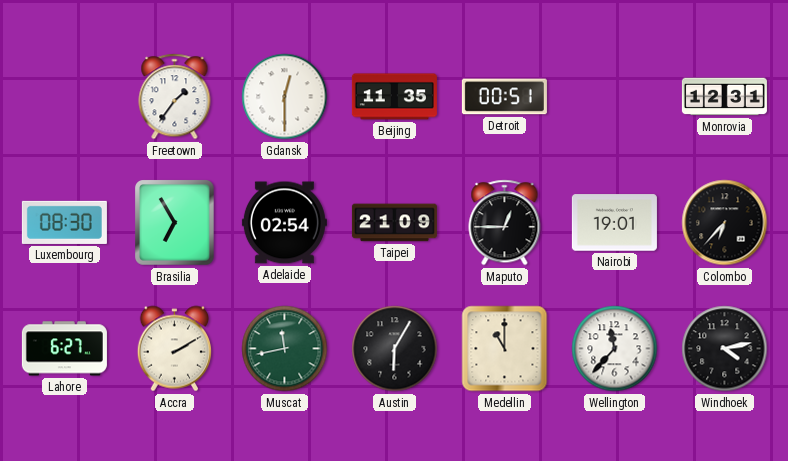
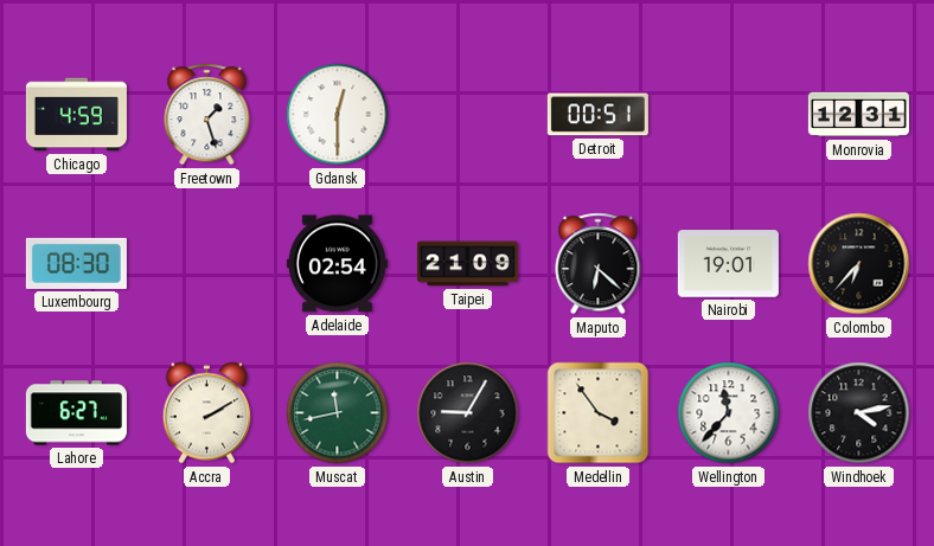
Chicago: none -> 4:59
Freetown: 1:36 -> 1:27
Beijing: 11:35 -> none
Brasilia: 6:55 -> none
Maputo: 12:45 -> 6:22
Austin: 6:05 -> 9:05
Medellin: 11:00 -> 3:54
